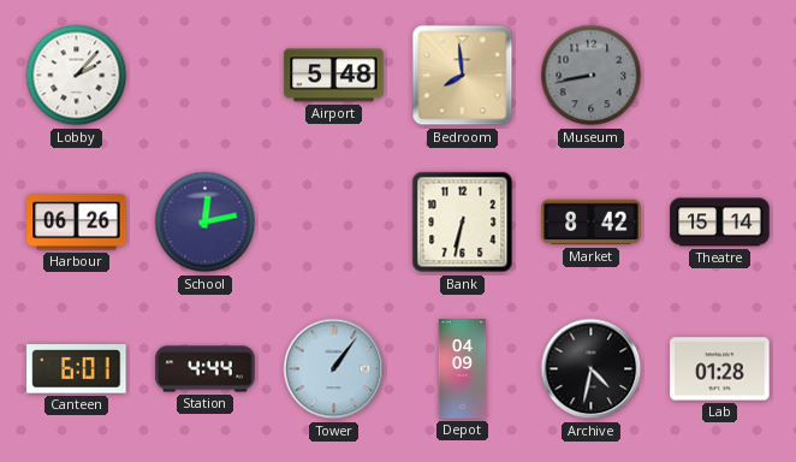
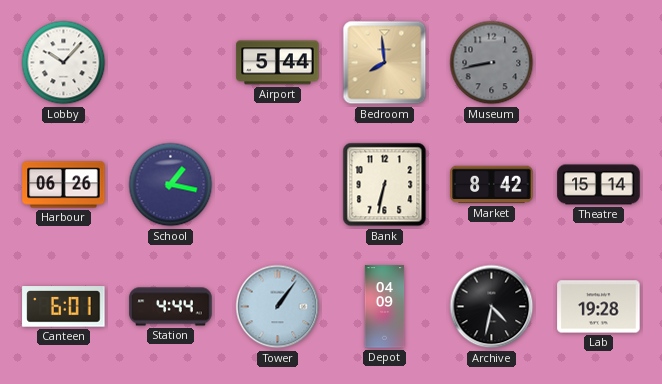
Lobby: 2:07 -> 10:07
Airport: 5:48 -> 5:44
School: 12:13 -> 1:17
Lab: 01:28 -> 19:28
